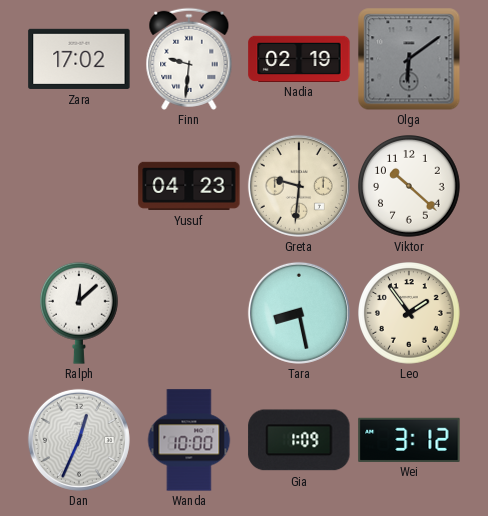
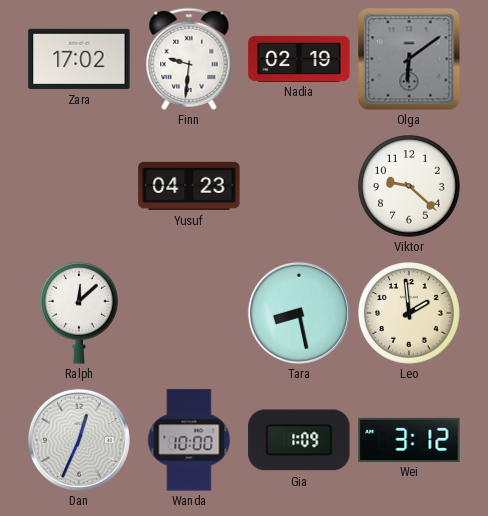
Greta: 9:31 -> none
Viktor: 10:22 -> 9:22
Leo: 1:54 -> 1:59
